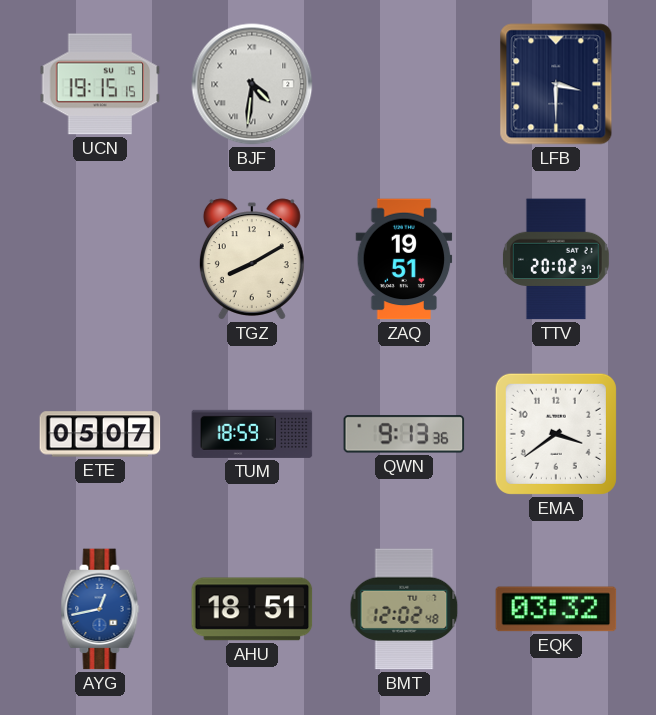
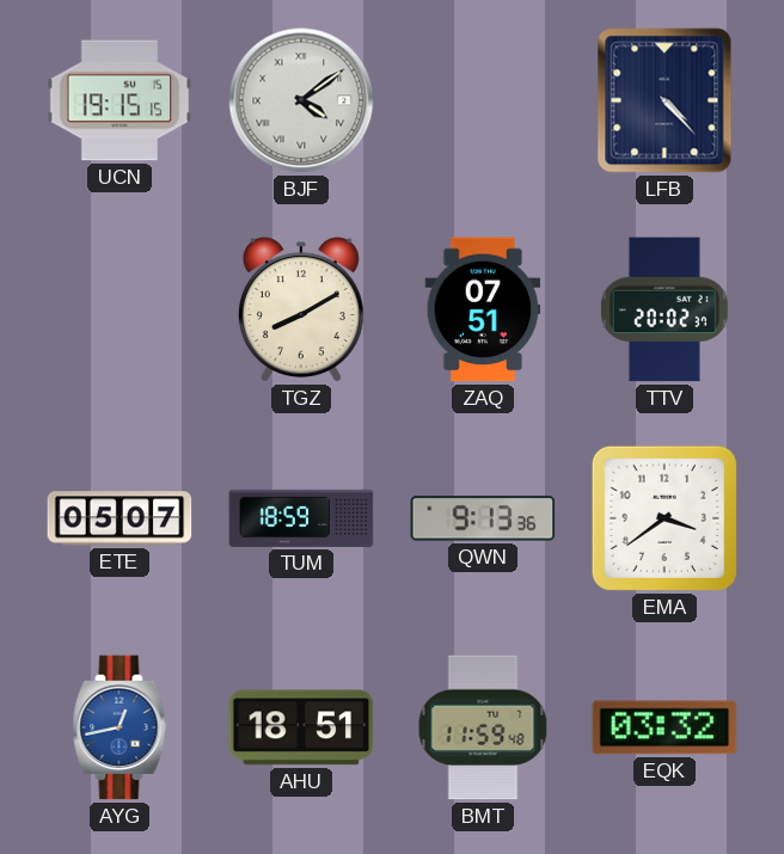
BJF: 4:31 -> 4:09
LFB: 3:30 -> 4:23
ZAQ: 19:51 -> 07:51
BMT: 12:02 -> 11:59
